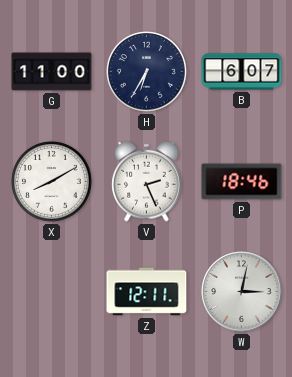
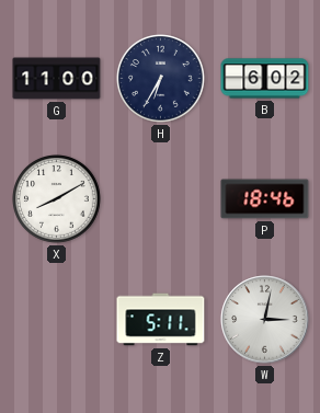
B: 6:07 -> 6:02
V: 2:26 -> none
Z: 12:11 -> 5:11
